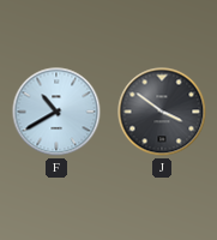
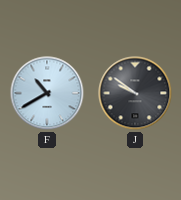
J: 3:51 -> 9:51
